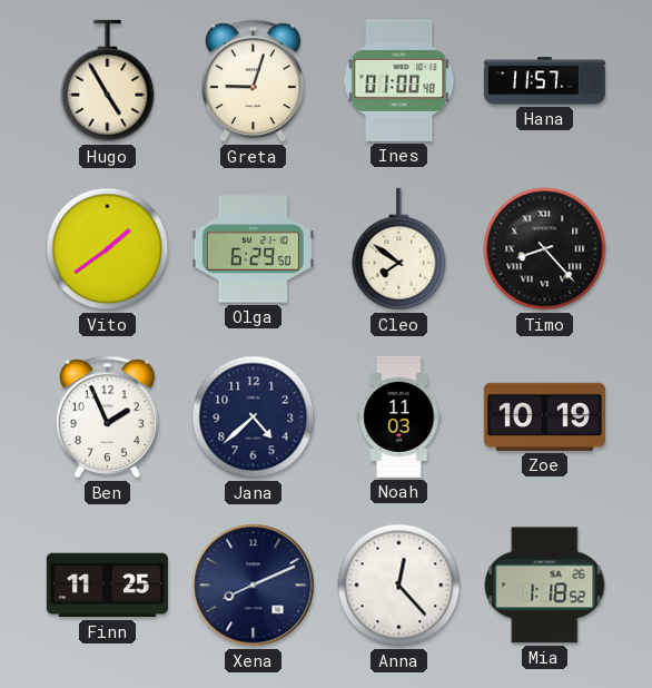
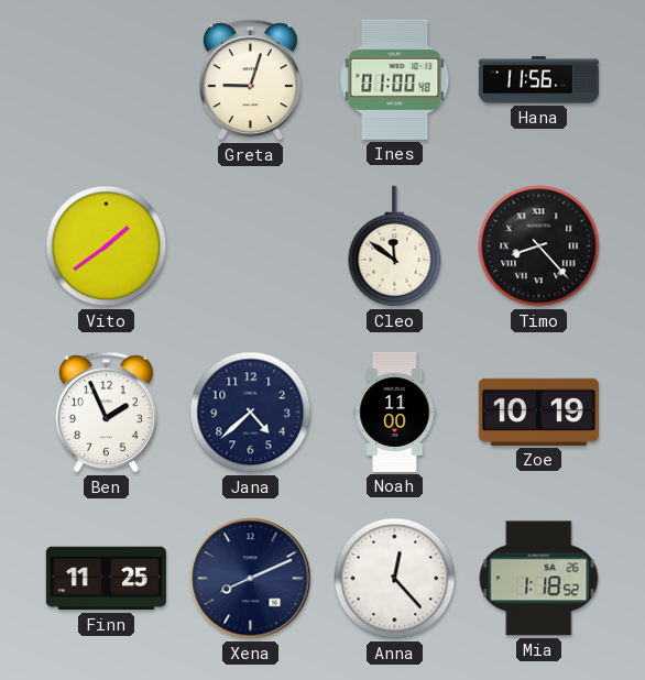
Hugo: 4:55 -> none
Hana: 11:57 -> 11:56
Olga: 6:29 -> none
Cleo: 7:51 -> 11:51
Noah: 11:03 -> 11:00
